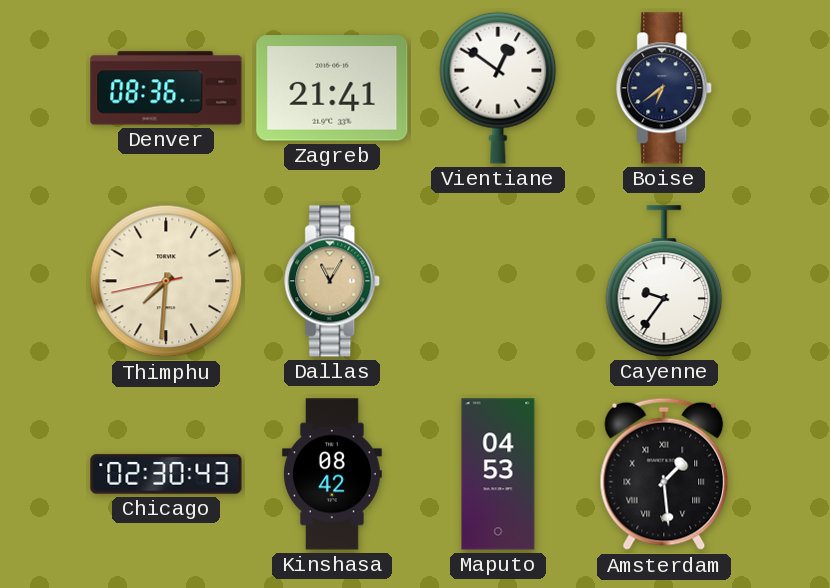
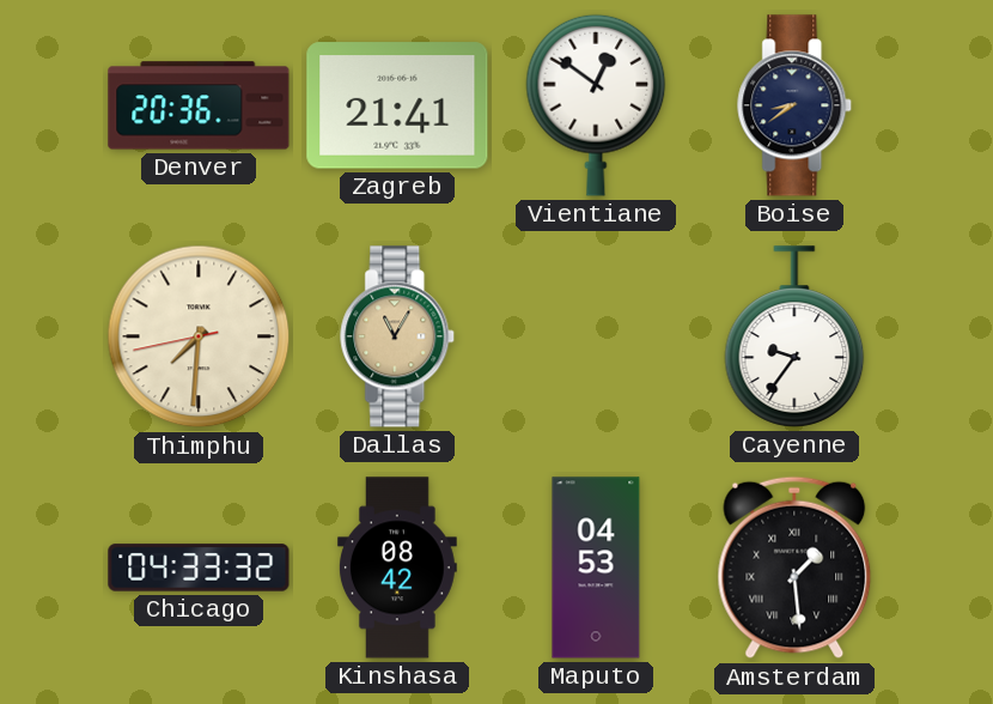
Denver: 08:36 -> 20:36
Boise: 6:39 -> 8:39
Chicago: 02:30 -> 04:33
